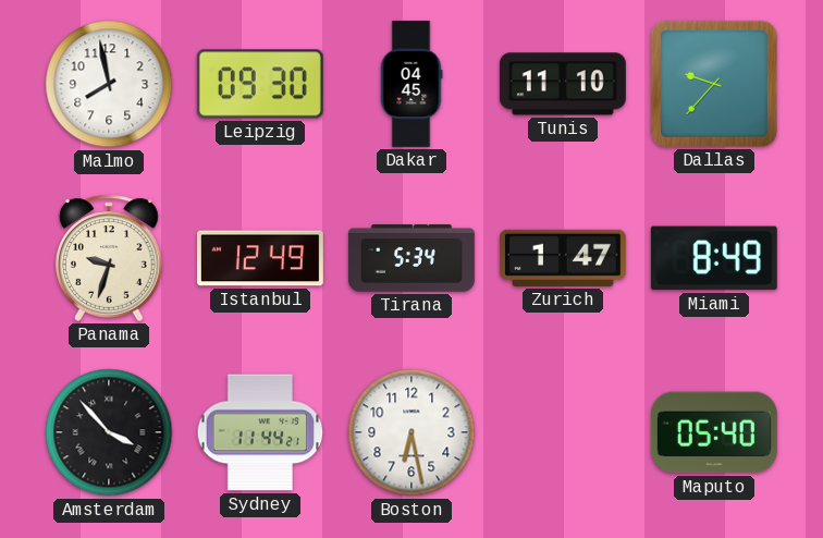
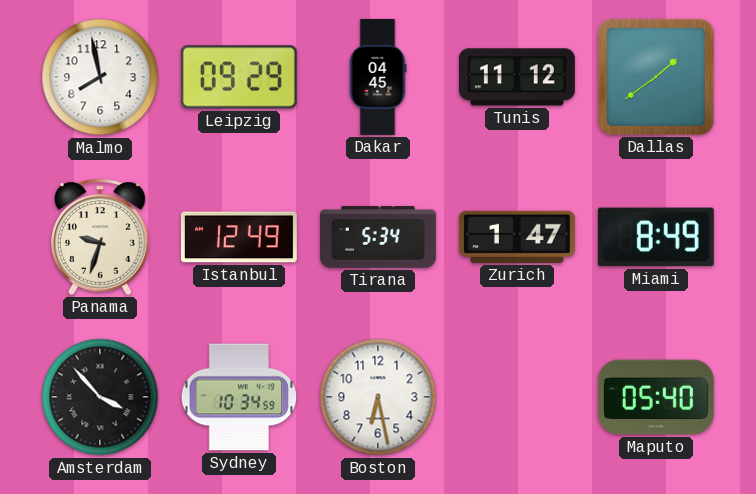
Leipzig: 09:30 -> 09:29
Tunis: 11:10 -> 11:12
Dallas: 9:37 -> 1:39
Sydney: 11:44 -> 10:34
